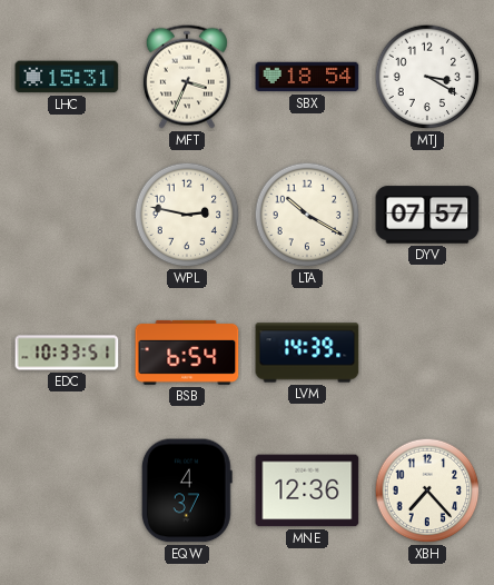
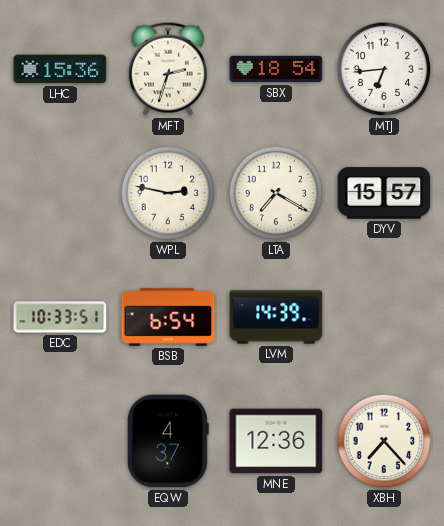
LHC: 15:31 -> 15:36
MFT: 3:34 -> 2:33
MTJ: 3:20 -> 6:44
LTA: 10:20 -> 7:20
DYV: 07:57 -> 15:57
